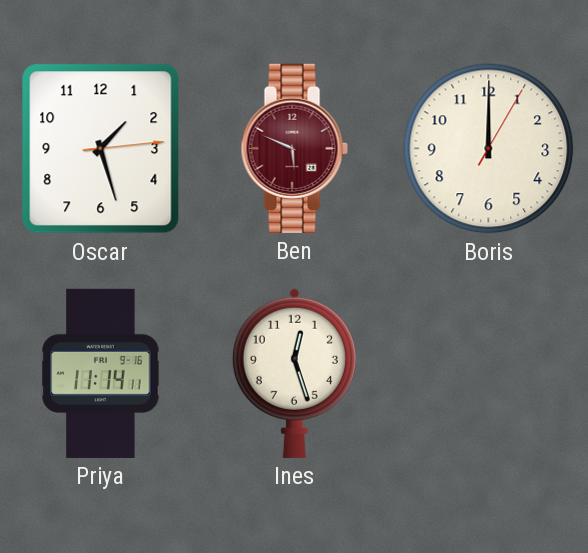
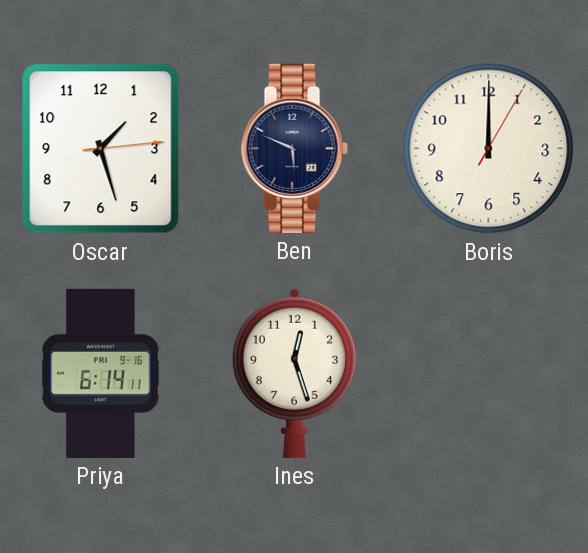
Ben dial: burgundy -> navy
Priya: 11:14 -> 6:14
